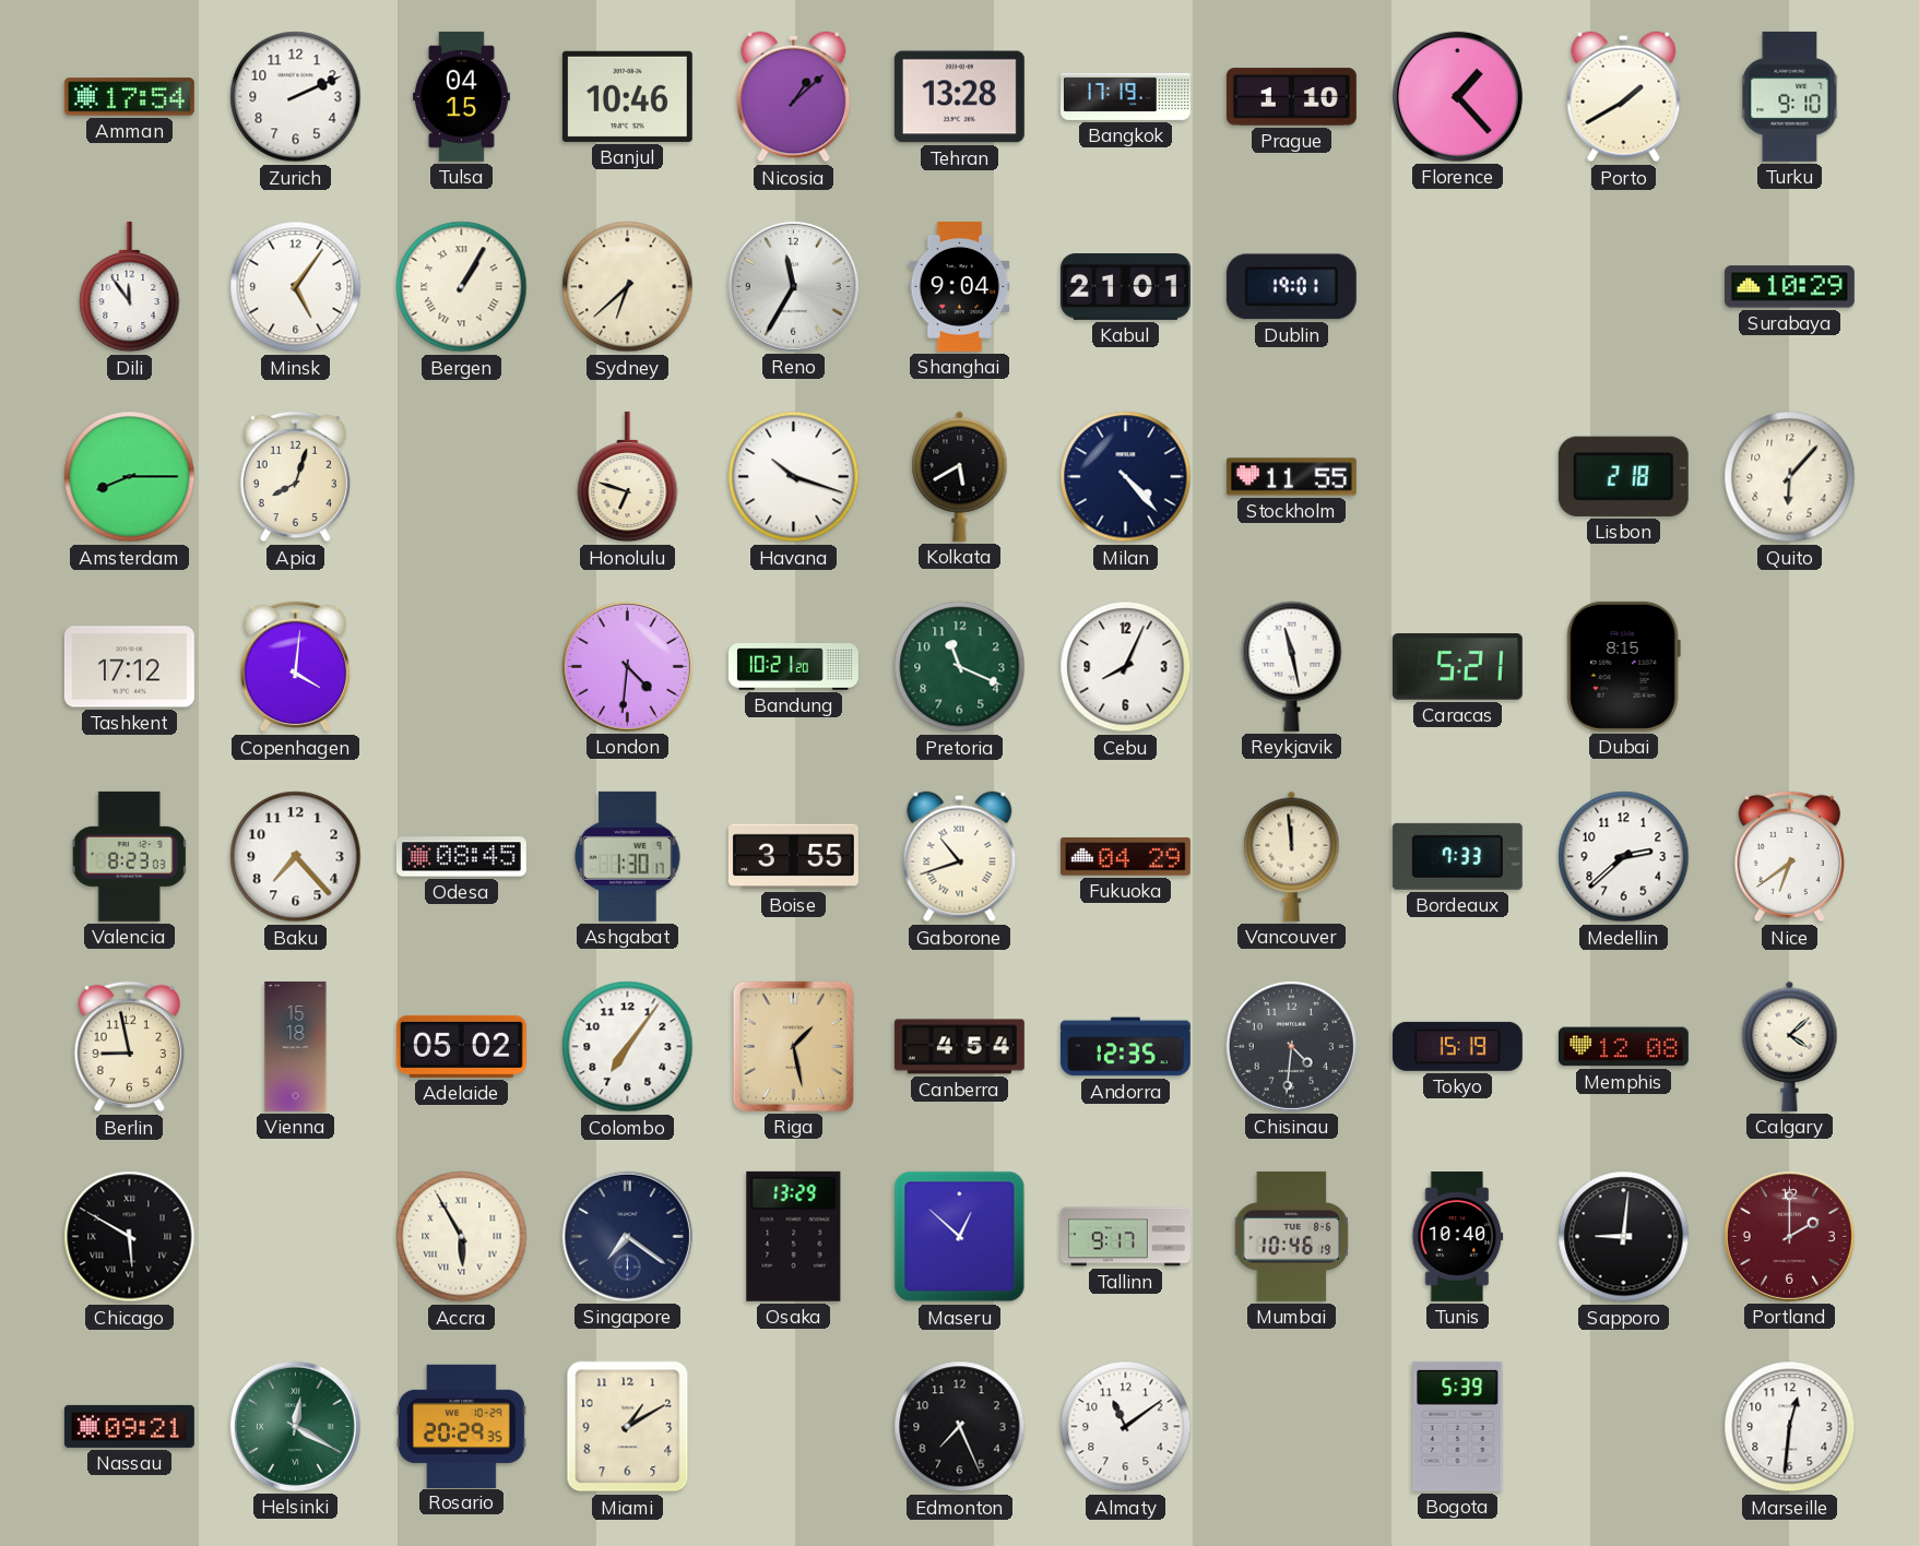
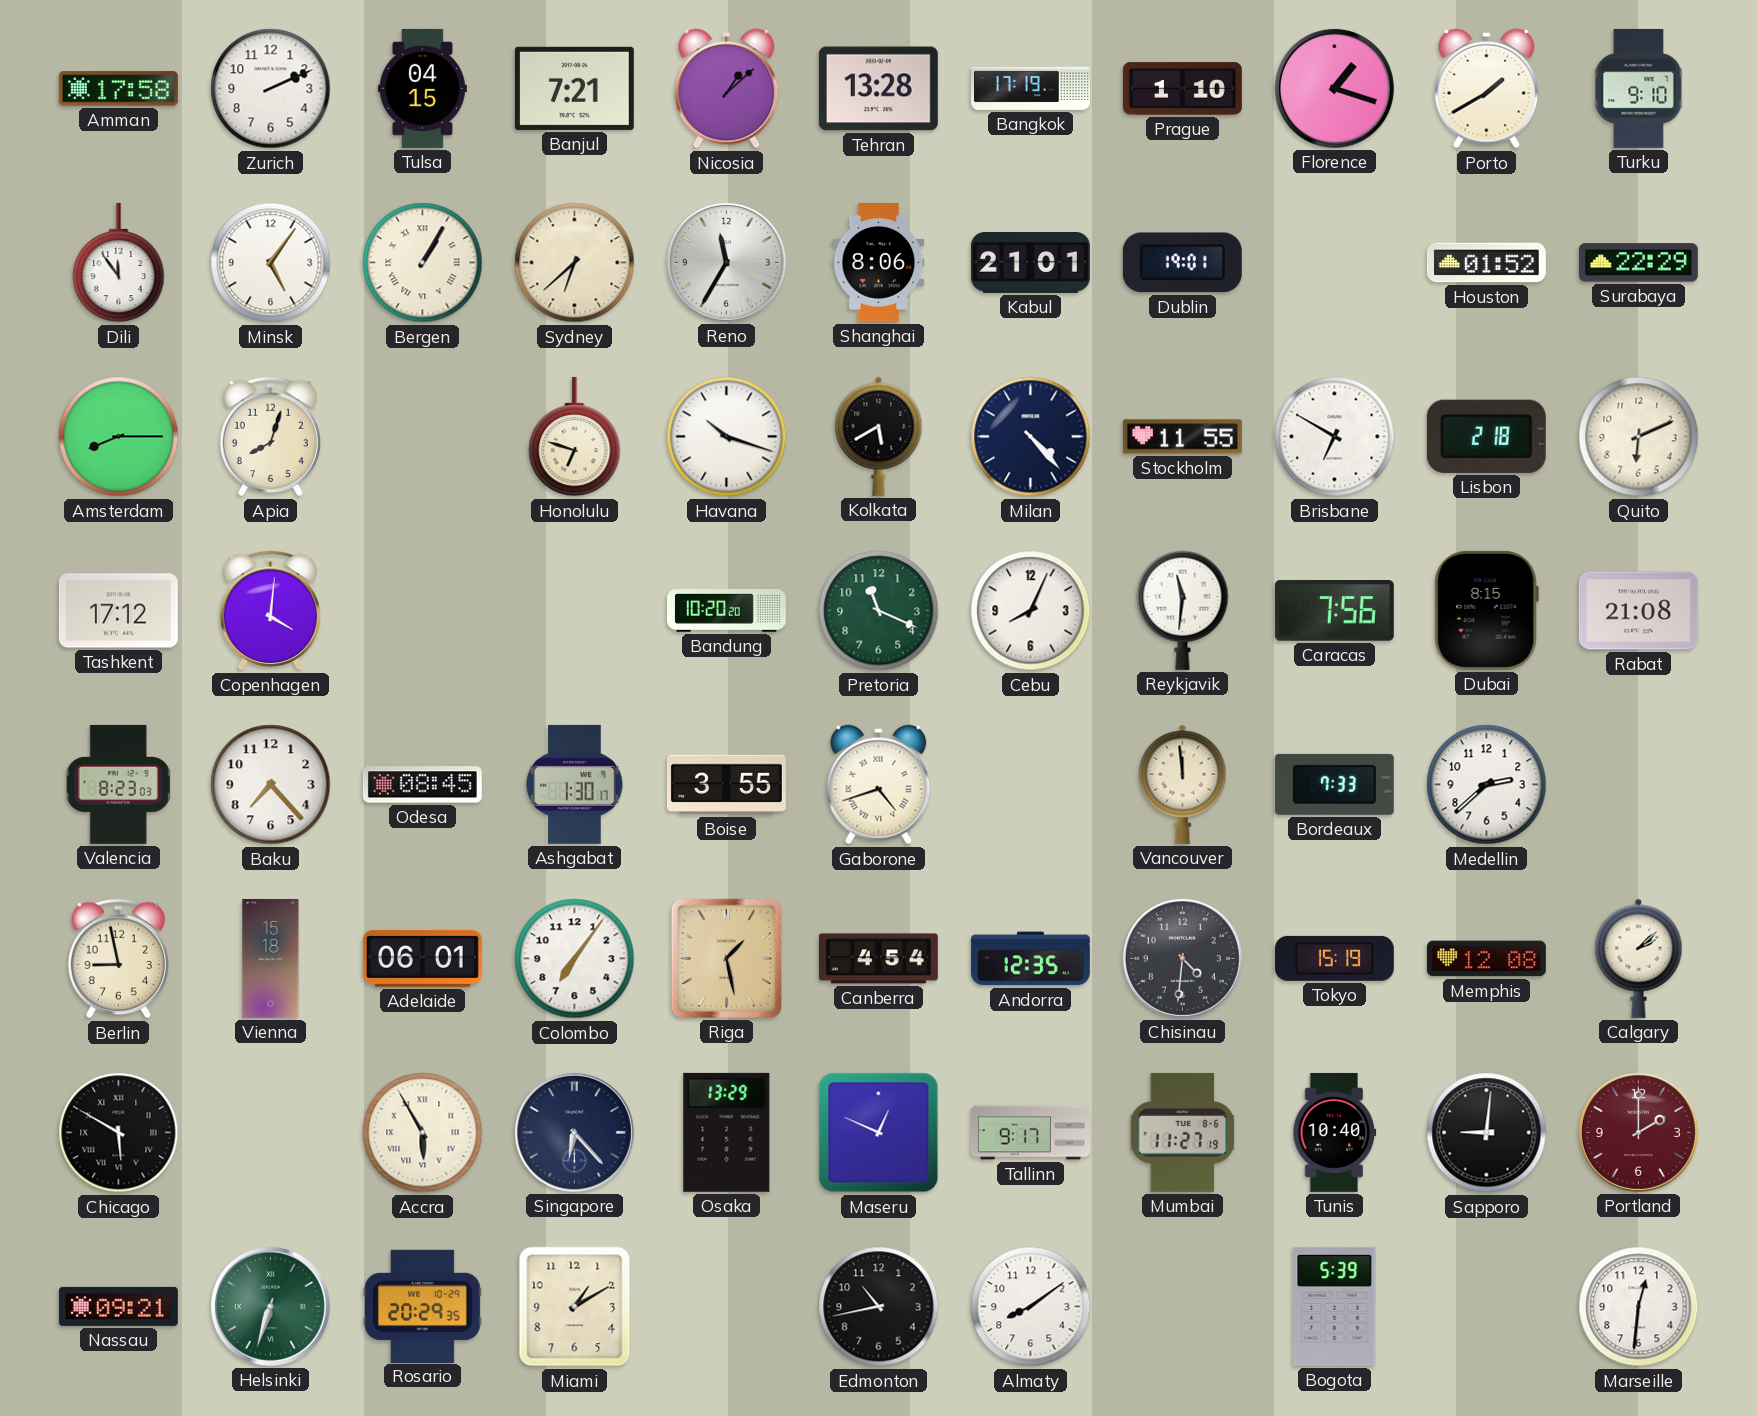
Amman: 17:54 -> 17:58
Banjul: 10:46 -> 7:21
Florence: 1:23 -> 1:18
Shanghai: 9:04 -> 8:06
Houston: none -> 01:52
Surabaya: 10:29 -> 22:29
Brisbane: none -> 6:50
Quito: 6:07 -> 6:11
London: 4:31 -> none
Bandung: 10:21 -> 10:20
Reykjavik: 11:28 -> 11:31
Caracas: 5:21 -> 7:56
Rabat: none -> 21:08
Gaborone: 10:42 -> 4:42
Fukuoka: 04:29 -> none
Nice: 6:39 -> none
Adelaide: 05:02 -> 06:01
Calgary: 4:08 -> 2:08
Singapore: 7:21 -> 6:23
Maseru: 12:52 -> 12:49
Mumbai: 10:46 -> 11:27
Helsinki: 12:20 -> 6:33
Edmonton: 7:26 -> 10:43
Almaty: 11:09 -> 8:09
